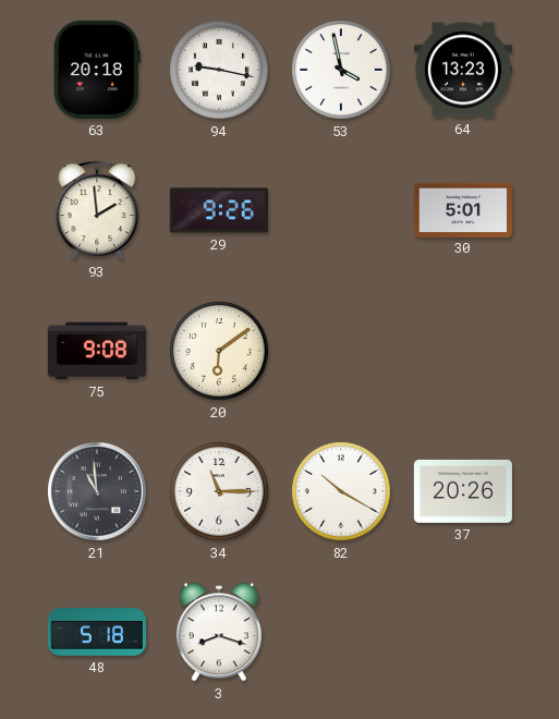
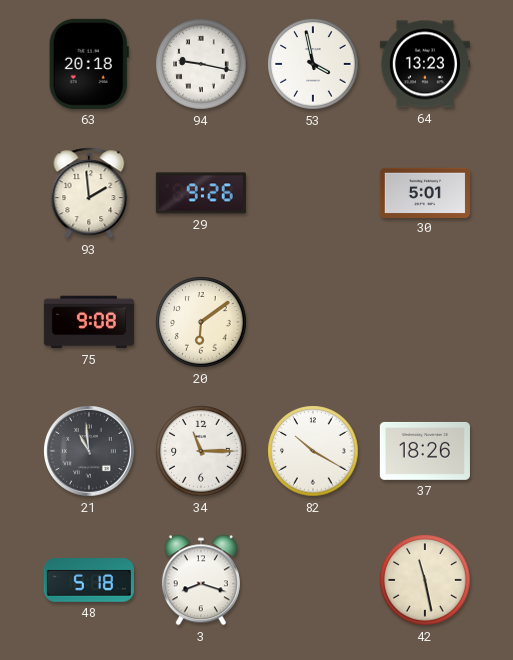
37: 20:26 -> 18:26
42: none -> 11:28
